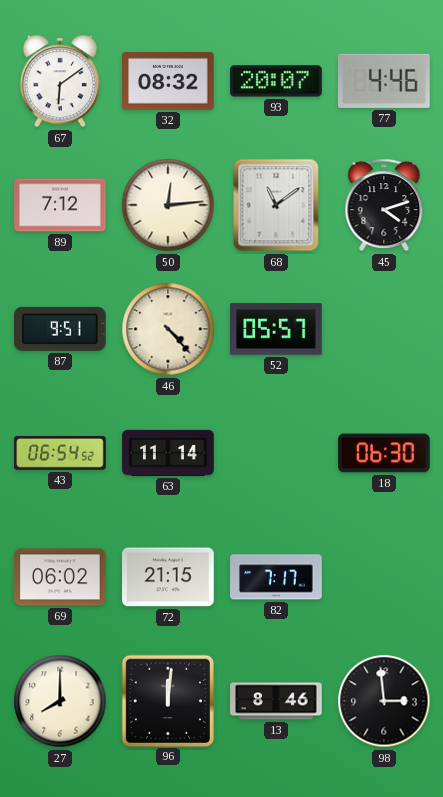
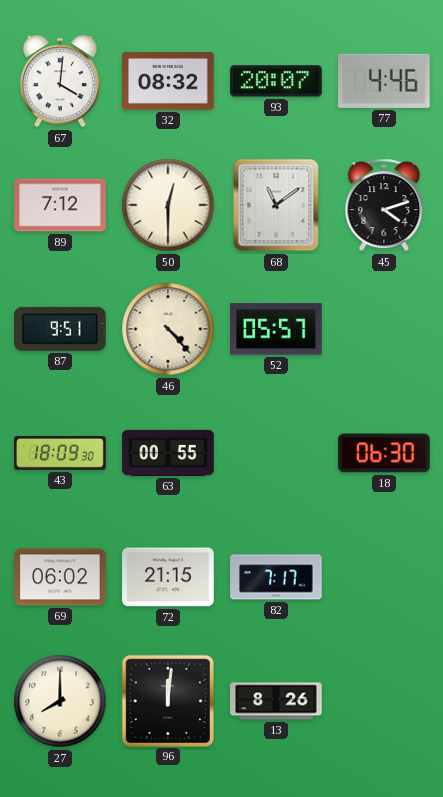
67: 6:09 -> 4:01
50: 12:14 -> 12:30
43: 06:54 -> 18:09
63: 11:14 -> 00:55
13: 8:46 -> 8:26
98: 2:59 -> none
